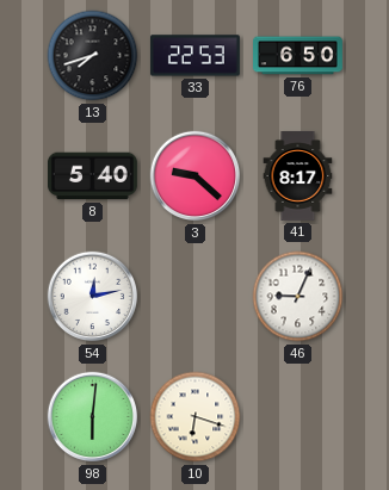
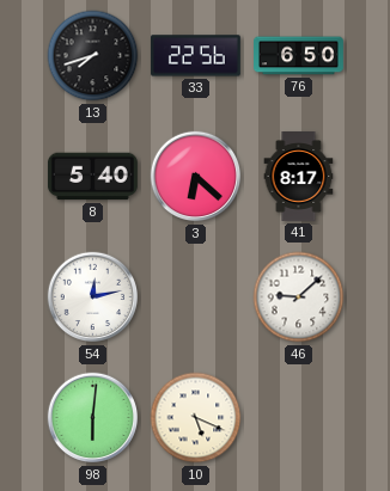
33: 22:53 -> 22:56
3: 9:22 -> 6:22
46: 9:04 -> 9:08
10: 6:18 -> 5:19
